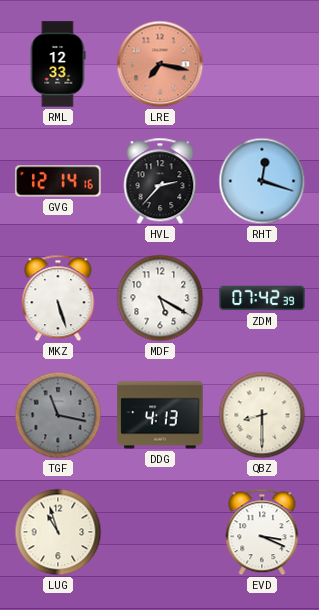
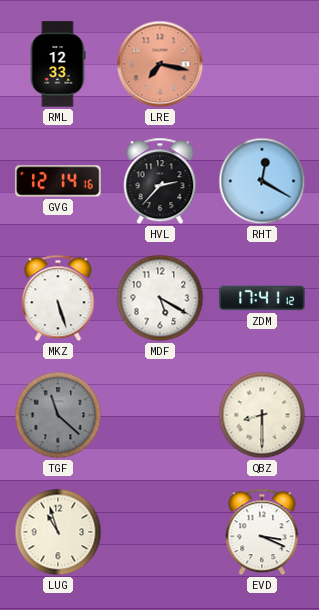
RHT: 12:18 -> 12:20
ZDM: 07:42 -> 17:41
TGF: 11:17 -> 11:22
DDG: 4:13 -> none
